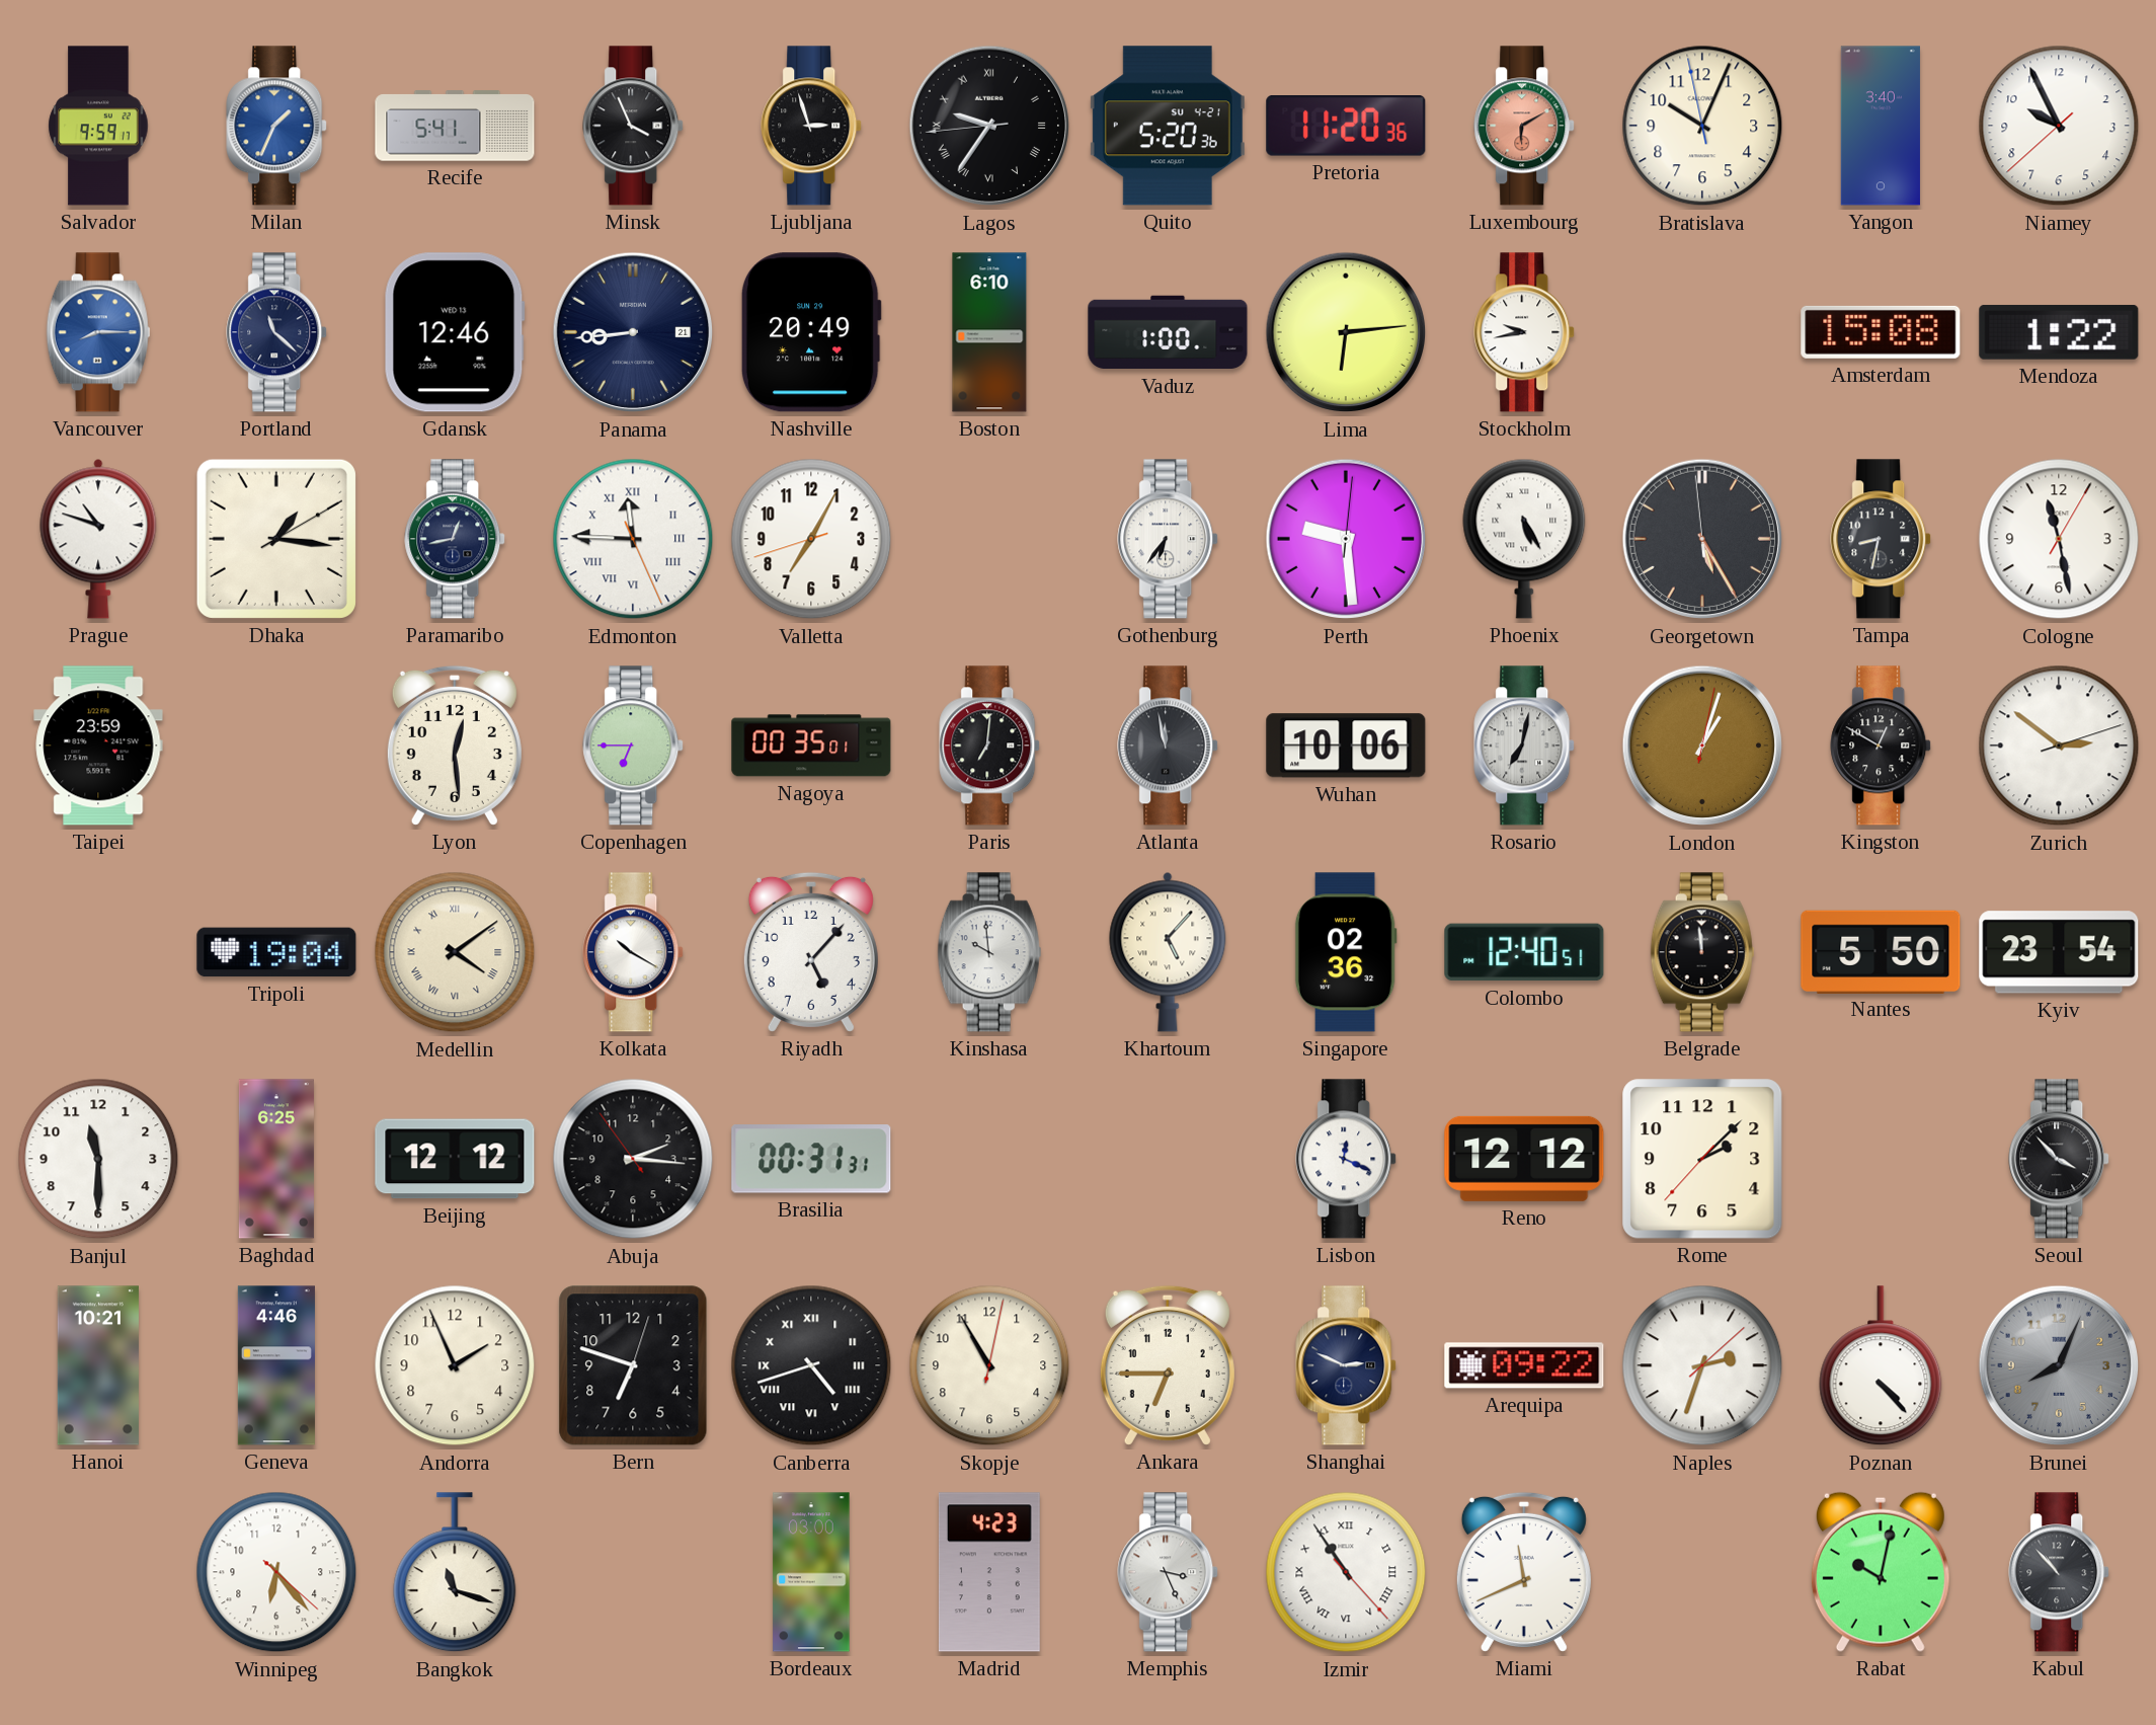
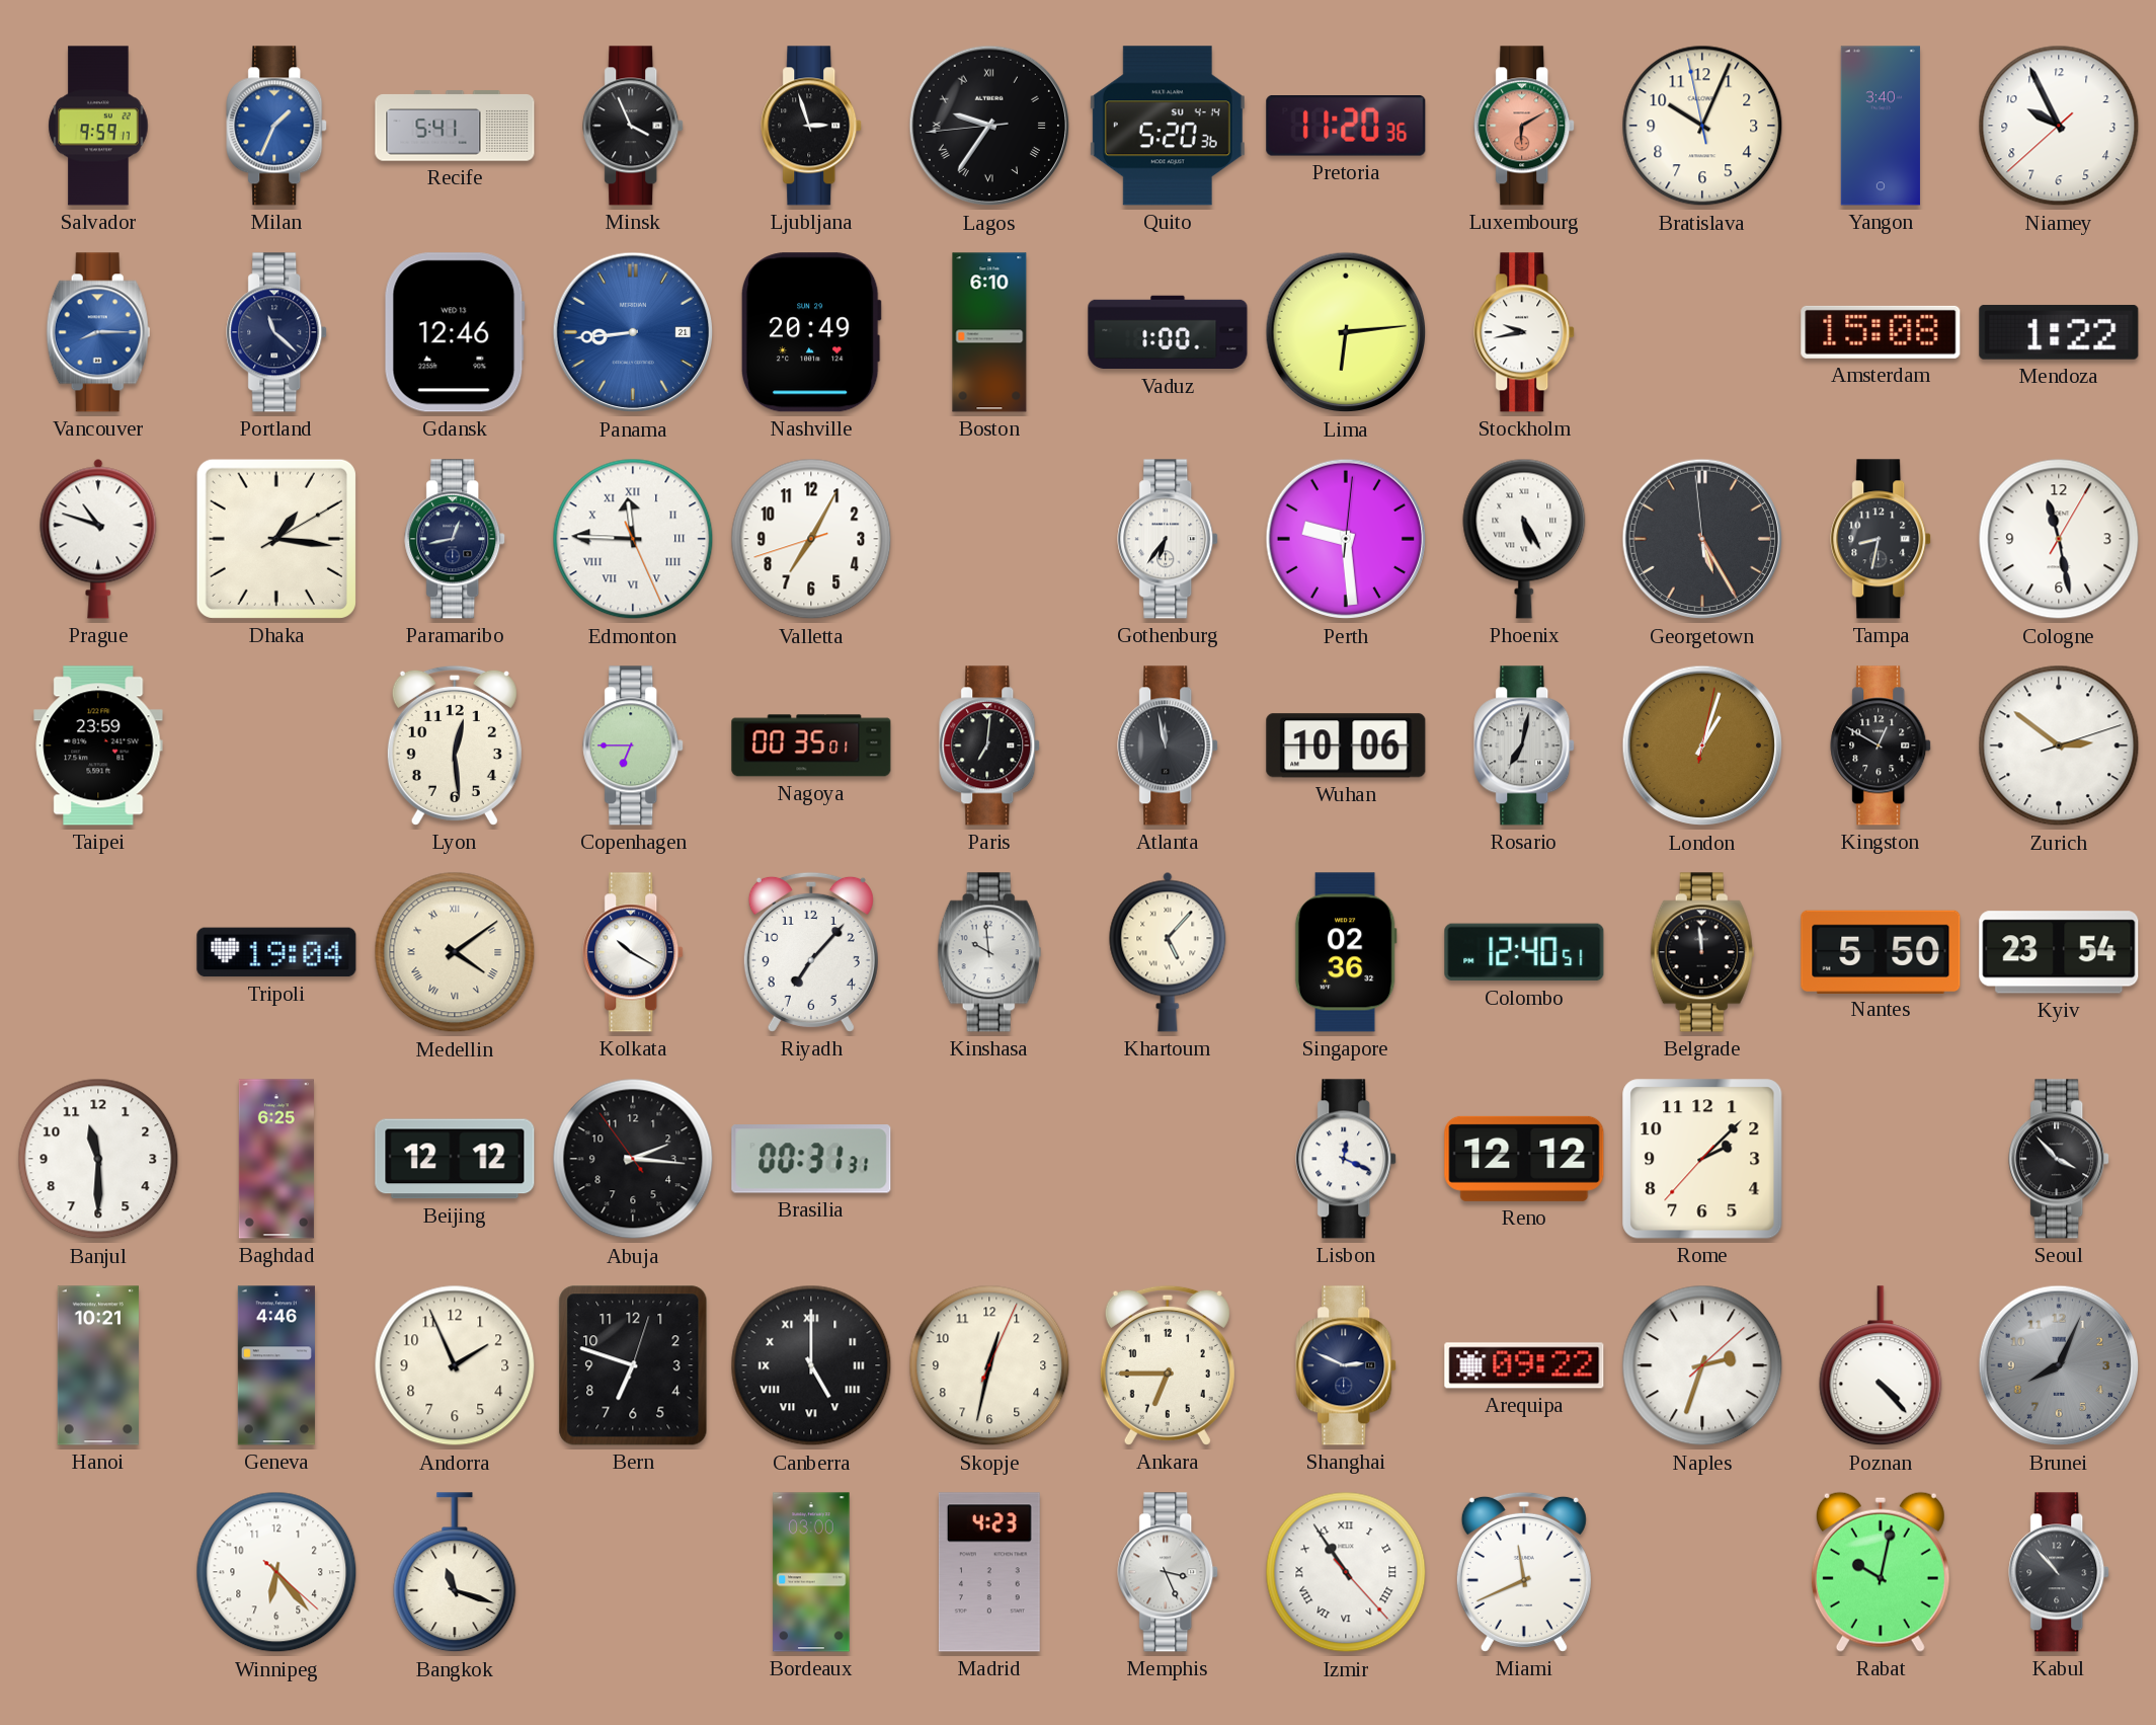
Quito date: SU 4-21 -> SU 4-14
Panama dial: navy -> blue
Riyadh: 5:07 -> 7:07
Canberra: 4:42 -> 5:00
Skopje: 10:55 -> 12:32
